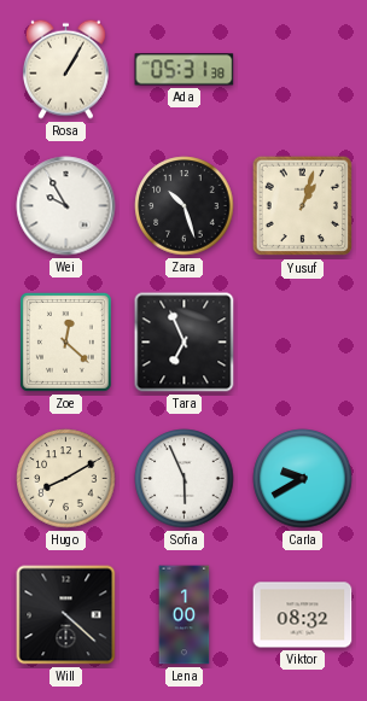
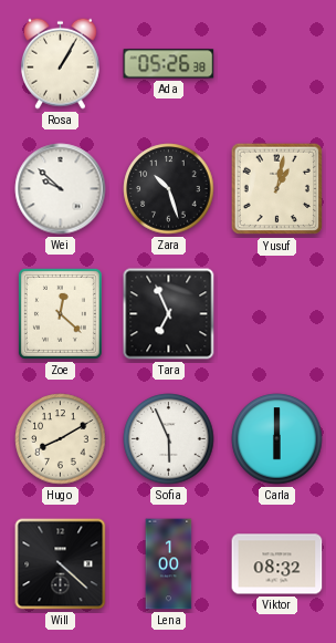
Ada: 05:31 -> 05:26
Wei: 9:55 -> 9:52
Yusuf: 1:03 -> 1:02
Carla: 9:40 -> 6:00
